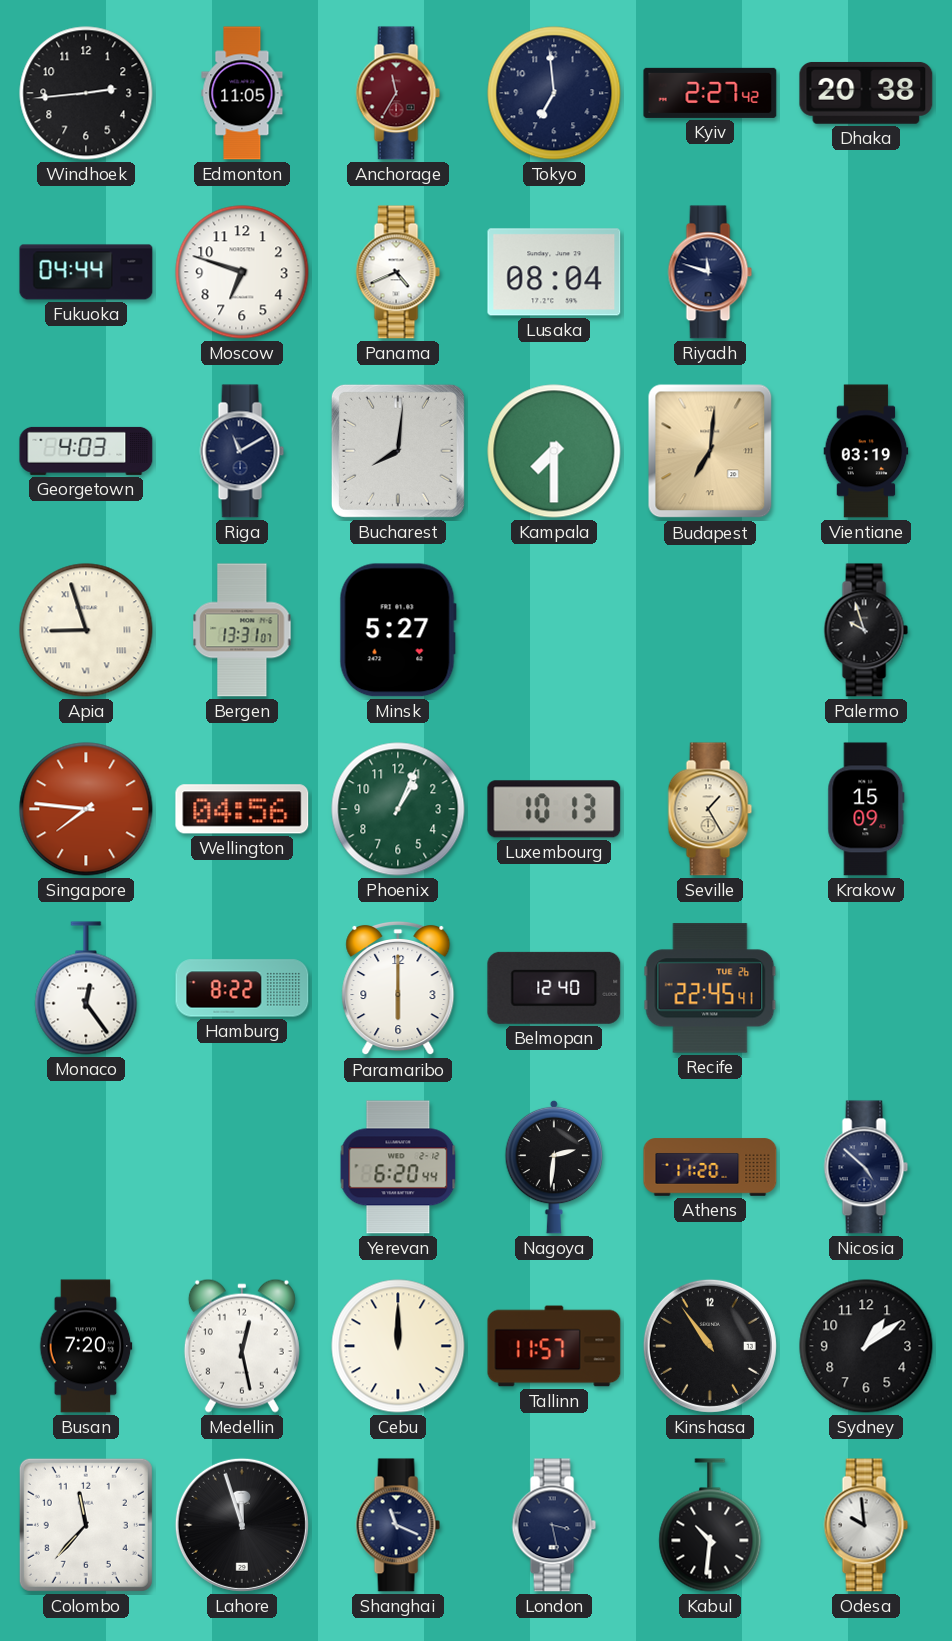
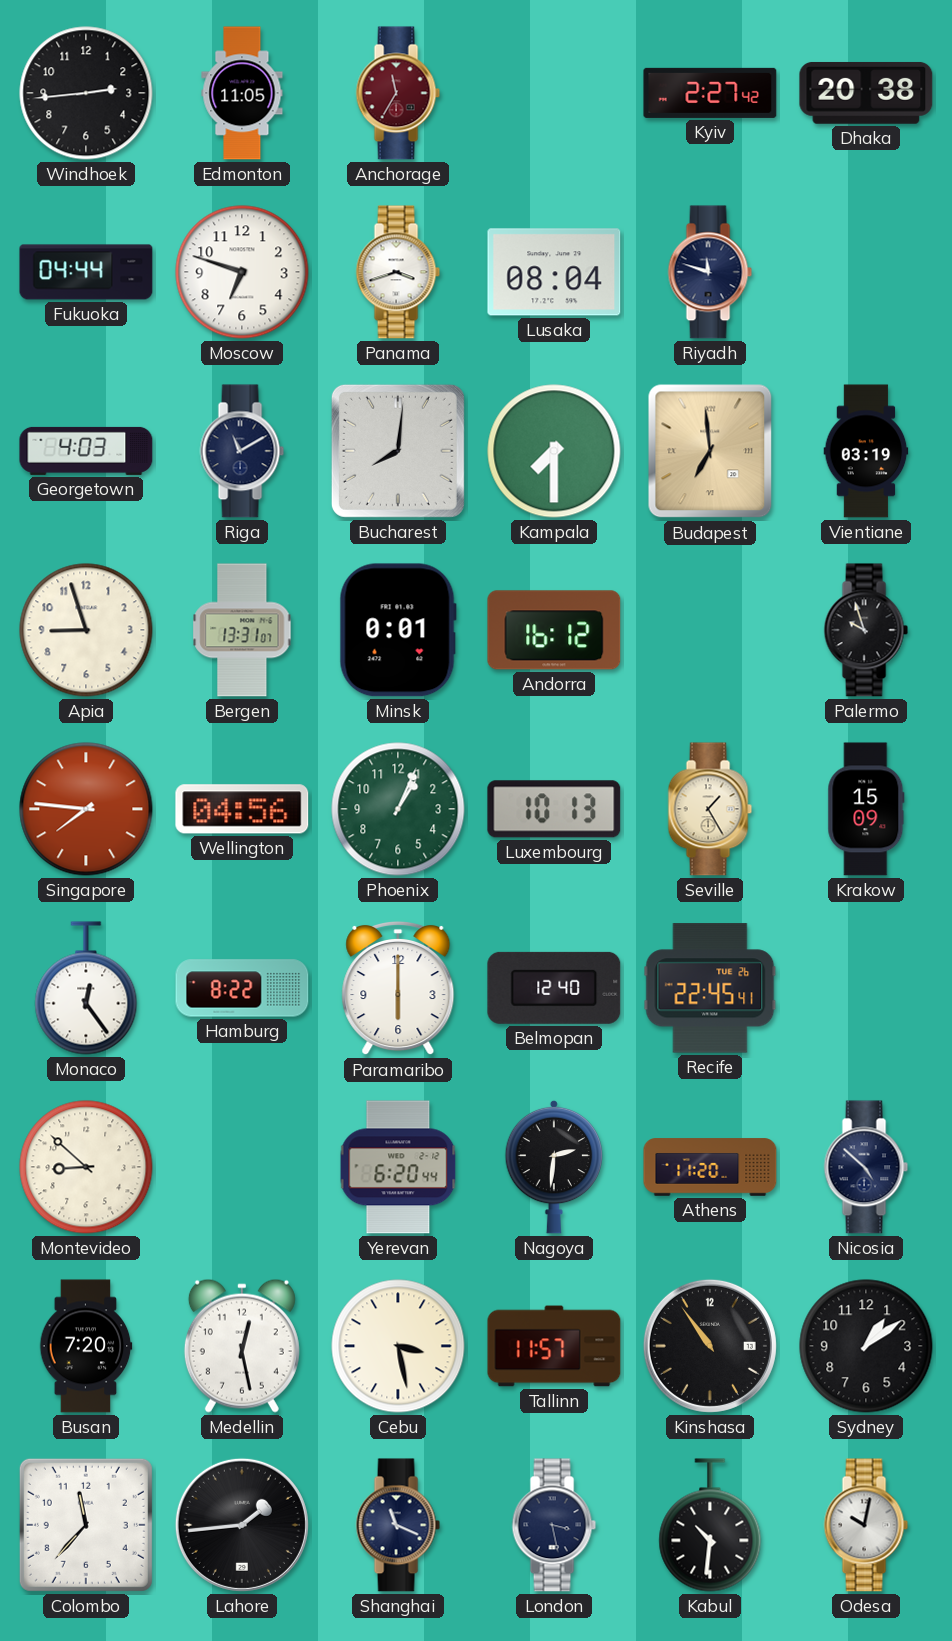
Tokyo: 6:59 -> none
Panama: 4:41 -> 3:42
Budapest: 7:01 -> 6:59
Apia numerals: Roman -> Arabic
Minsk: 5:27 -> 0:01
Andorra: none -> 16:12
Montevideo: none -> 8:52
Cebu: 12:00 -> 3:28
Lahore: 11:57 -> 1:44
Odesa: 9:59 -> 10:02
